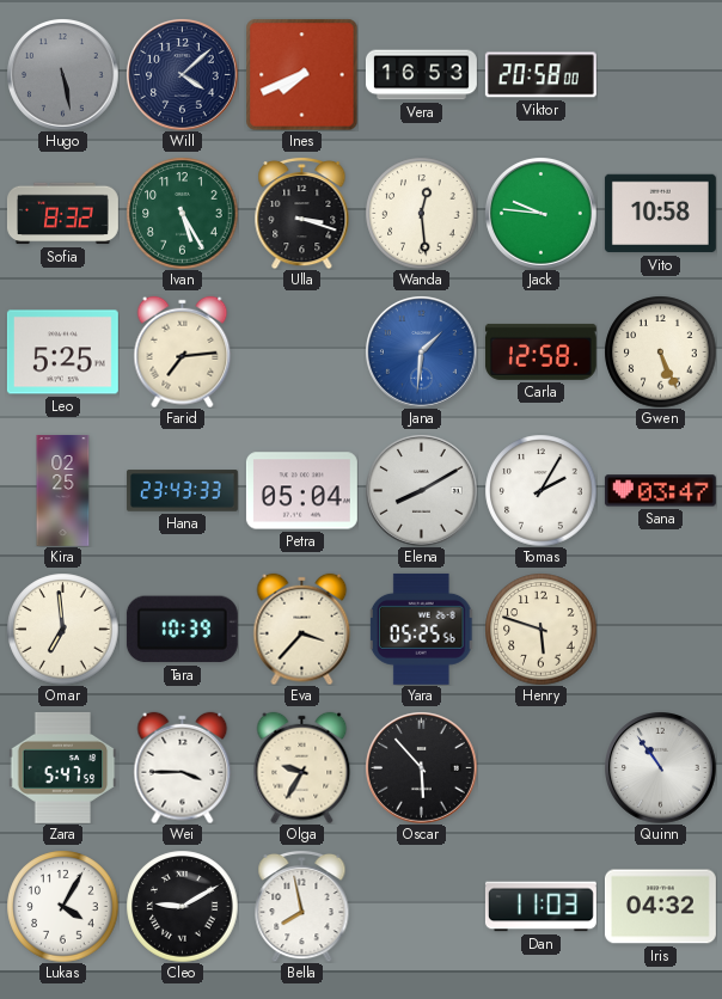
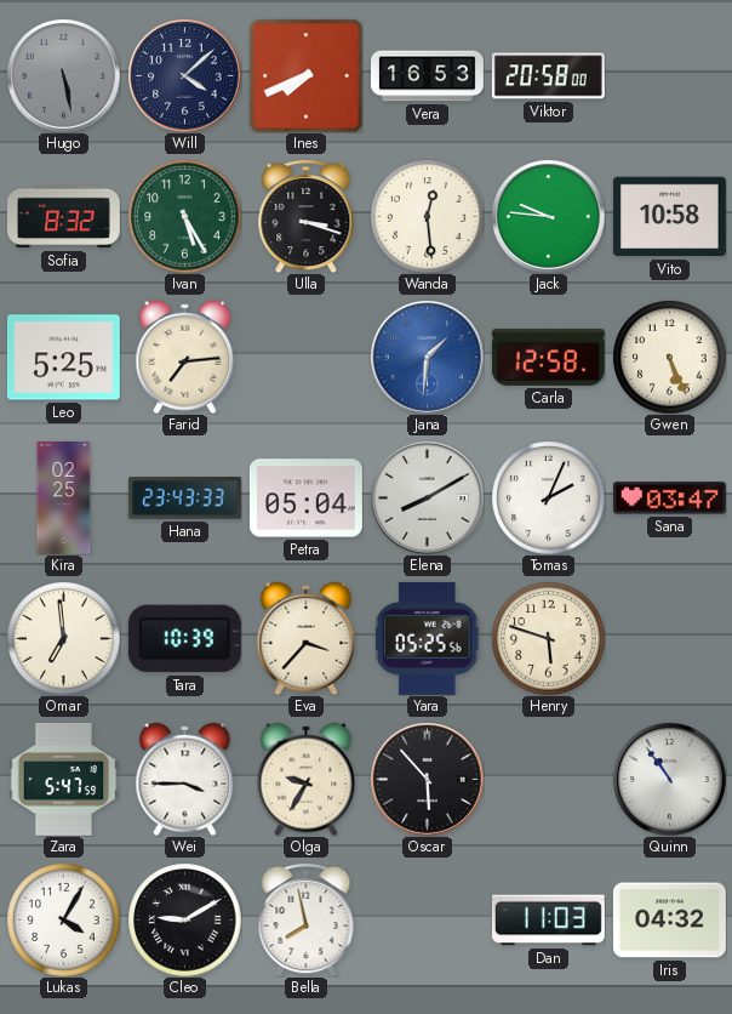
Tomas: 2:05 -> 2:04
